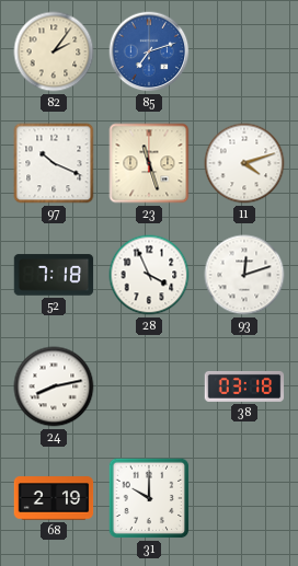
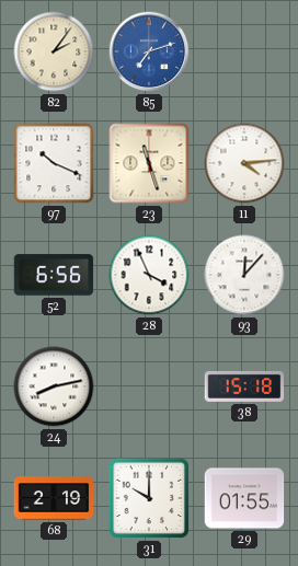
11: 4:12 -> 4:14
52: 7:18 -> 6:56
93: 12:12 -> 12:07
38: 03:18 -> 15:18
29: none -> 01:55
